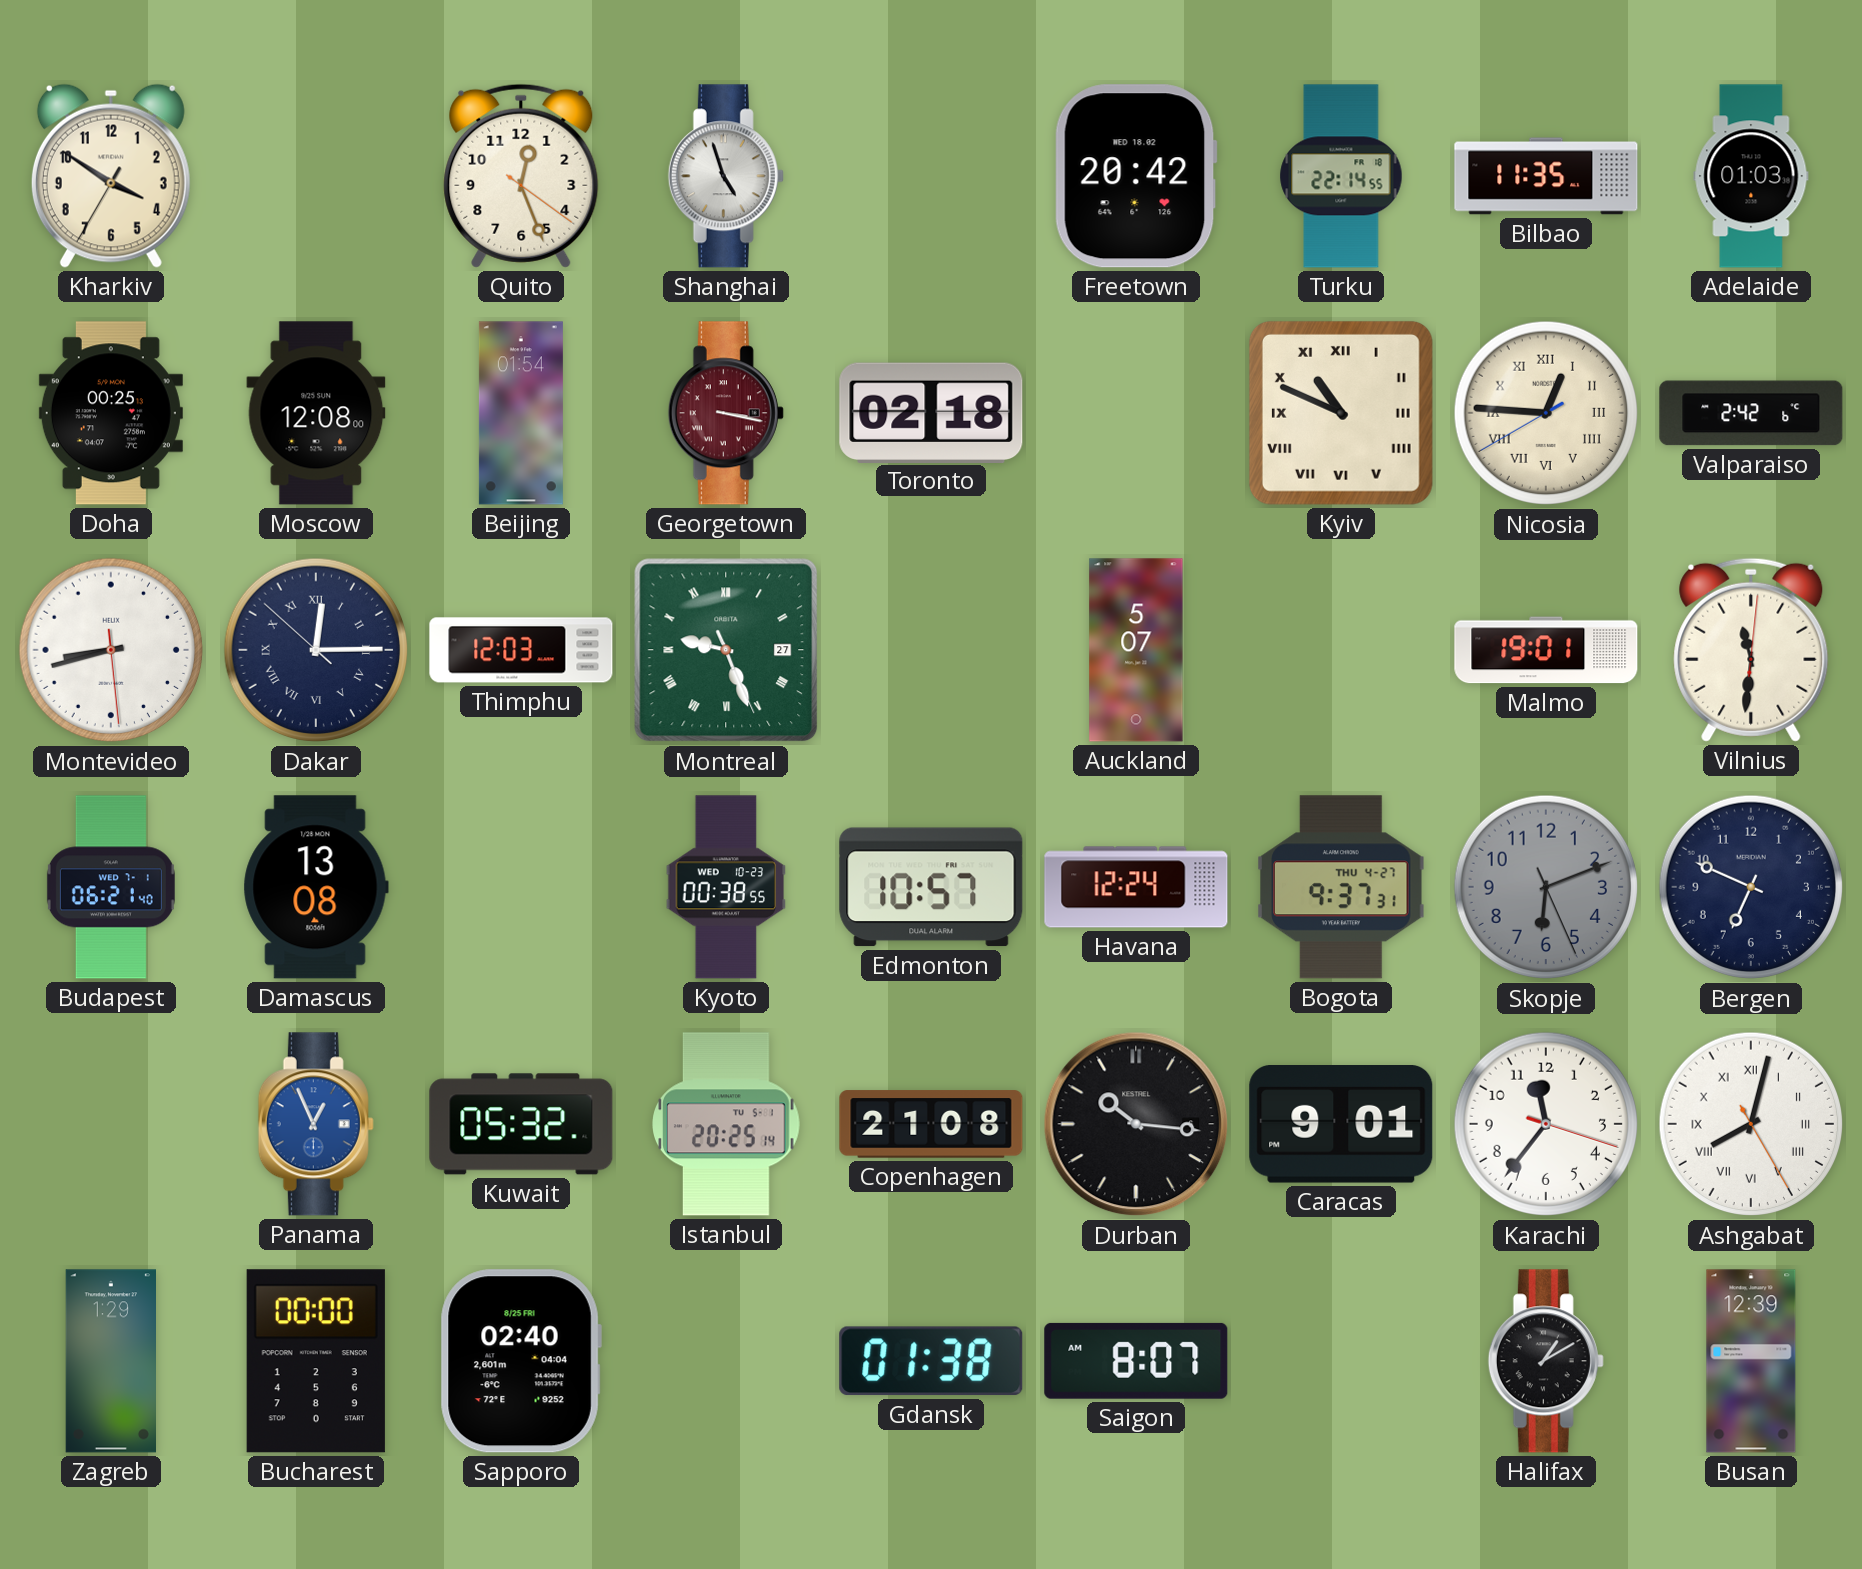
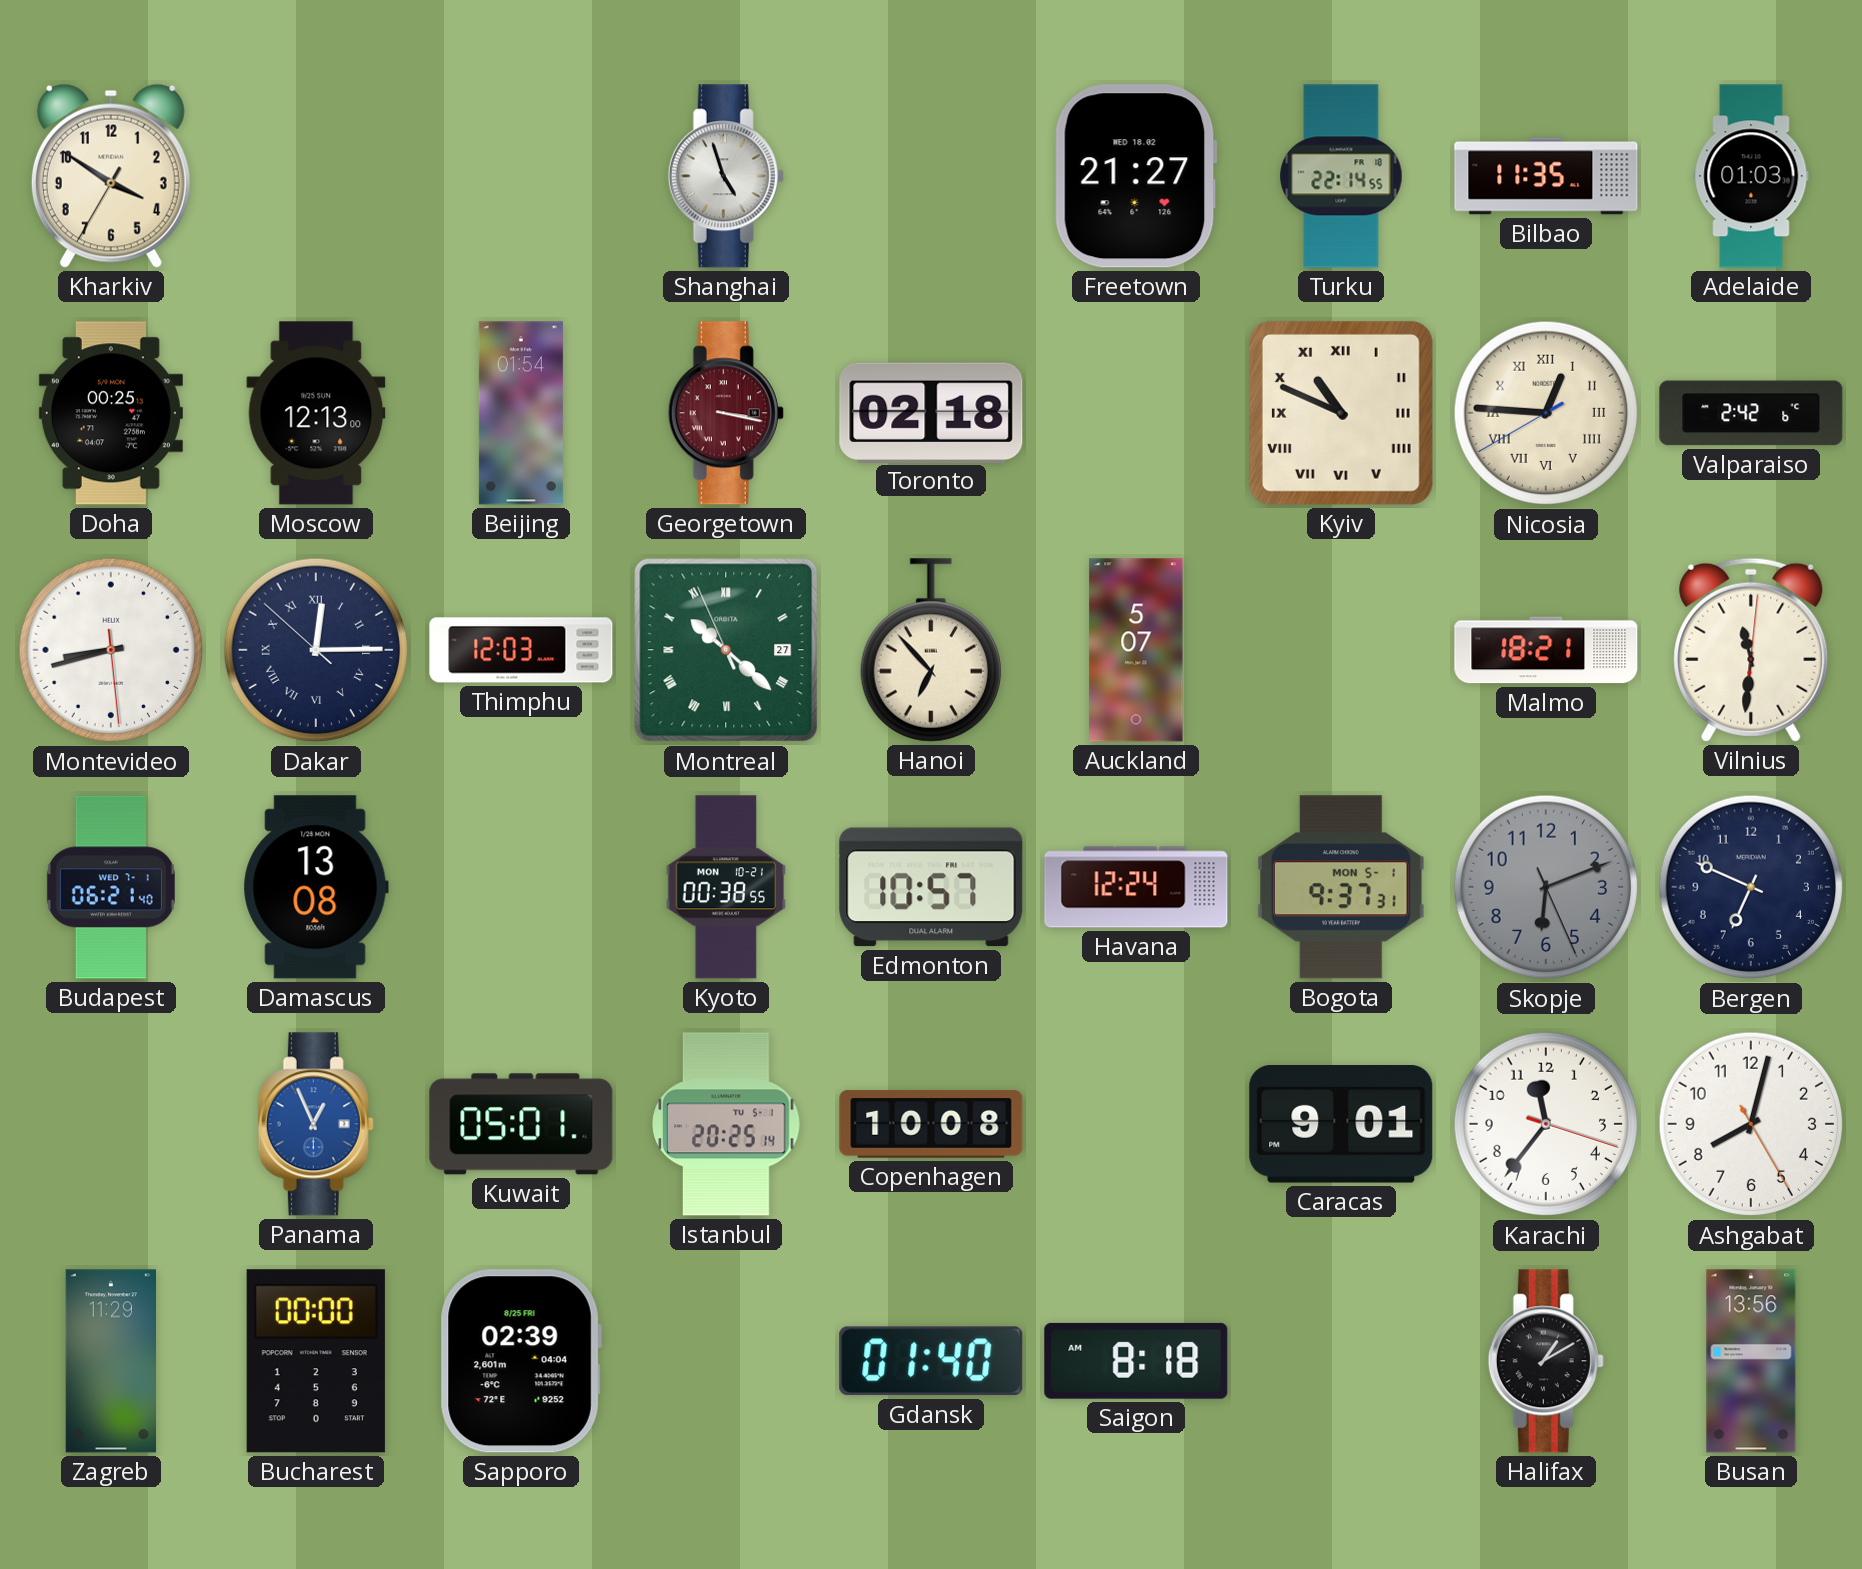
Quito: 12:26 -> none
Freetown: 20:42 -> 21:27
Moscow: 12:08 -> 12:13
Montreal: 9:26 -> 10:21
Hanoi: none -> 6:53
Malmo: 19:01 -> 18:21
Kyoto date: WED 10-23 -> MON 10-21
Bogota date: THU 4-27 -> MON 5-1
Kuwait: 05:32 -> 05:01
Copenhagen: 21:08 -> 10:08
Durban: 10:16 -> none
Ashgabat numerals: Roman -> Arabic
Zagreb: 1:29 -> 11:29
Sapporo: 02:40 -> 02:39
Gdansk: 01:38 -> 01:40
Saigon: 8:07 -> 8:18
Busan: 12:39 -> 13:56
